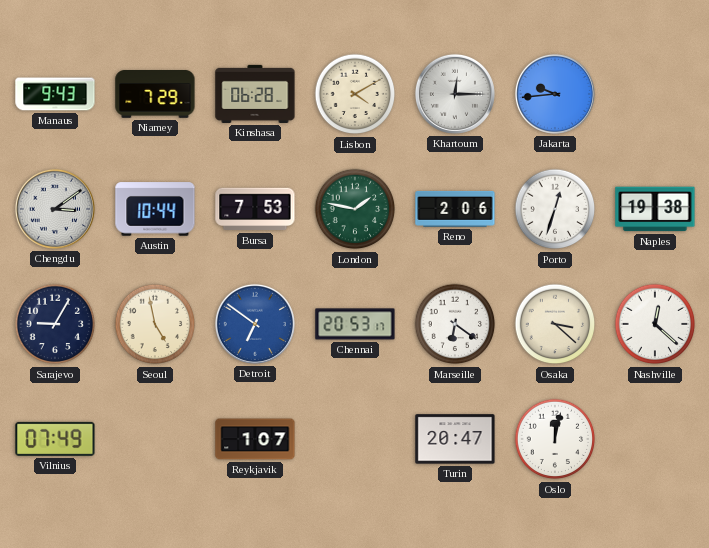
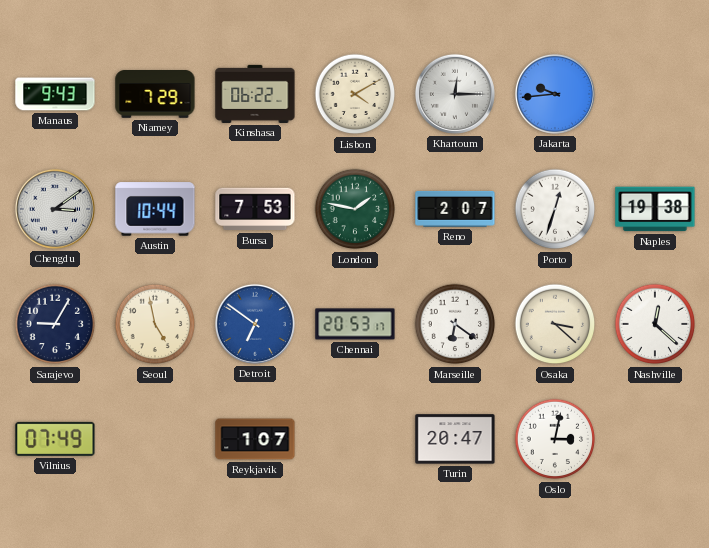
Kinshasa: 06:28 -> 06:22
Reno: 2:06 -> 2:07
Oslo: 12:02 -> 3:02
